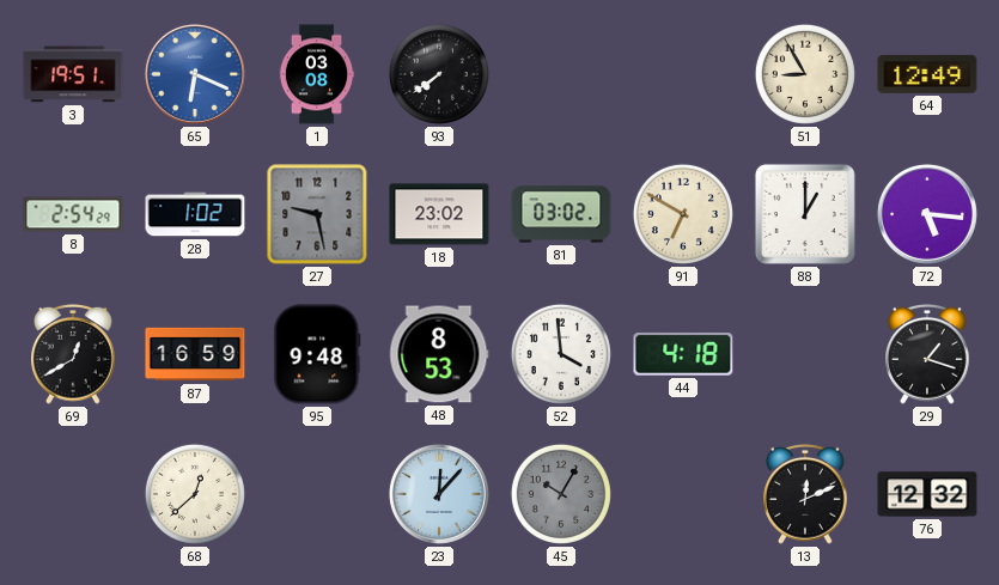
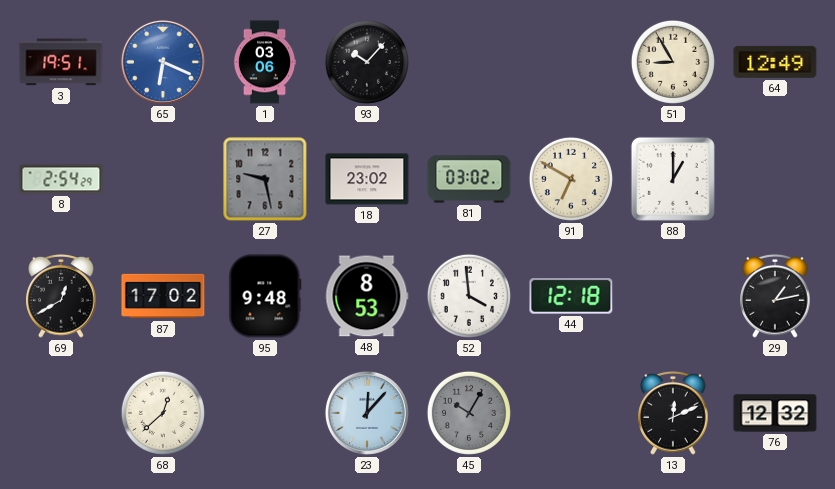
1: 03:08 -> 03:06
93: 7:39 -> 10:07
28: 1:02 -> none
72: 5:16 -> none
87: 16:59 -> 17:02
44: 4:18 -> 12:18
29: 1:18 -> 1:13
